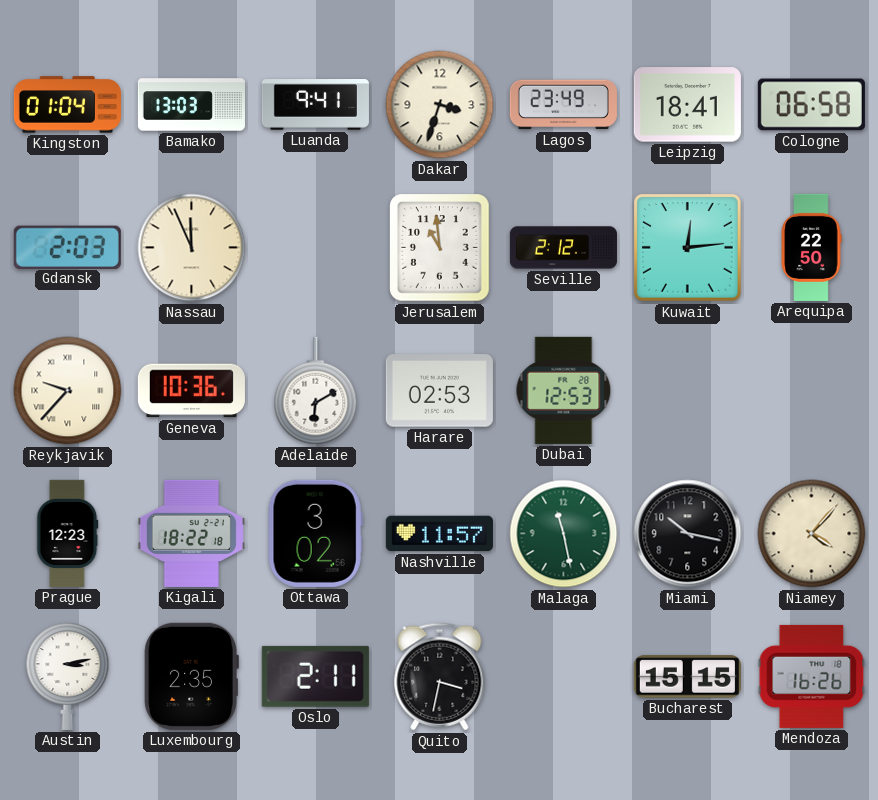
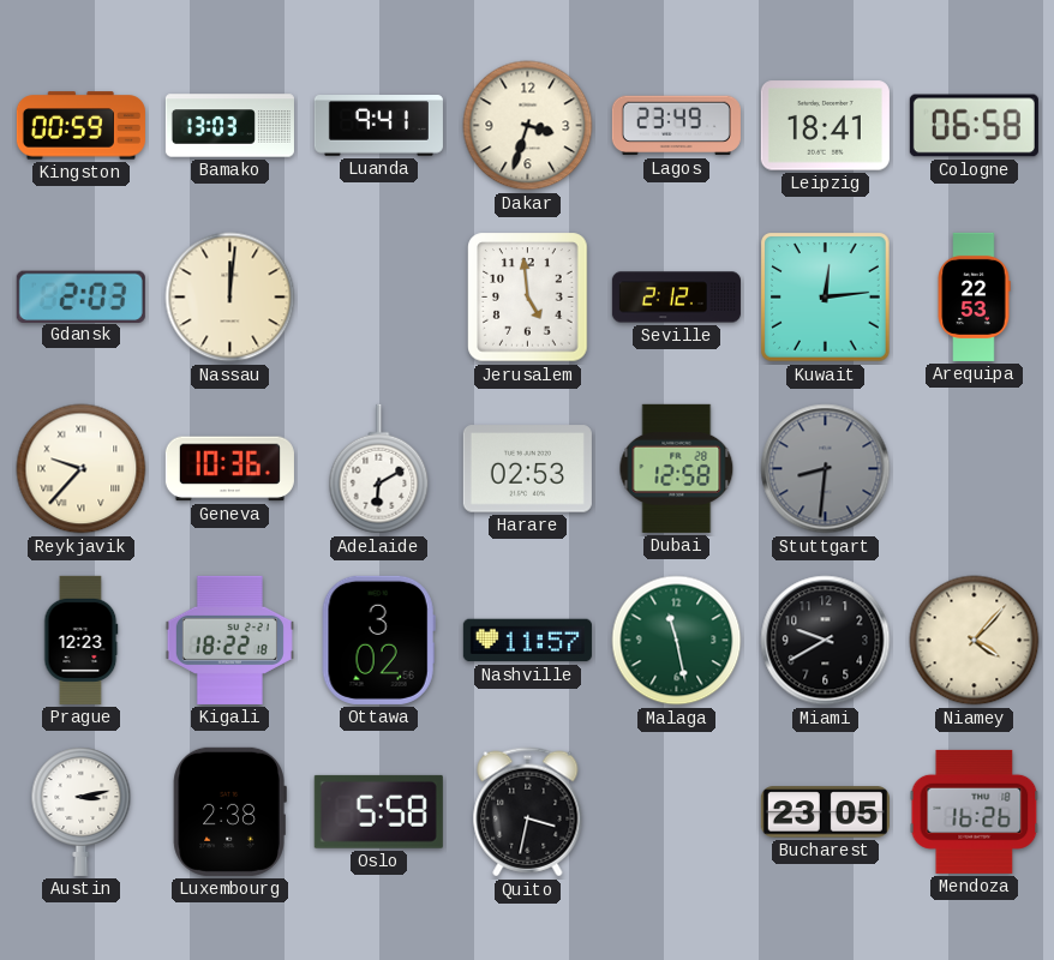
Kingston: 01:04 -> 00:59
Nassau: 11:56 -> 12:01
Jerusalem: 10:59 -> 4:59
Arequipa: 22:50 -> 22:53
Dubai: 12:53 -> 12:58
Stuttgart: none -> 8:31
Miami: 10:17 -> 9:40
Luxembourg: 2:35 -> 2:38
Oslo: 2:11 -> 5:58
Bucharest: 15:15 -> 23:05
